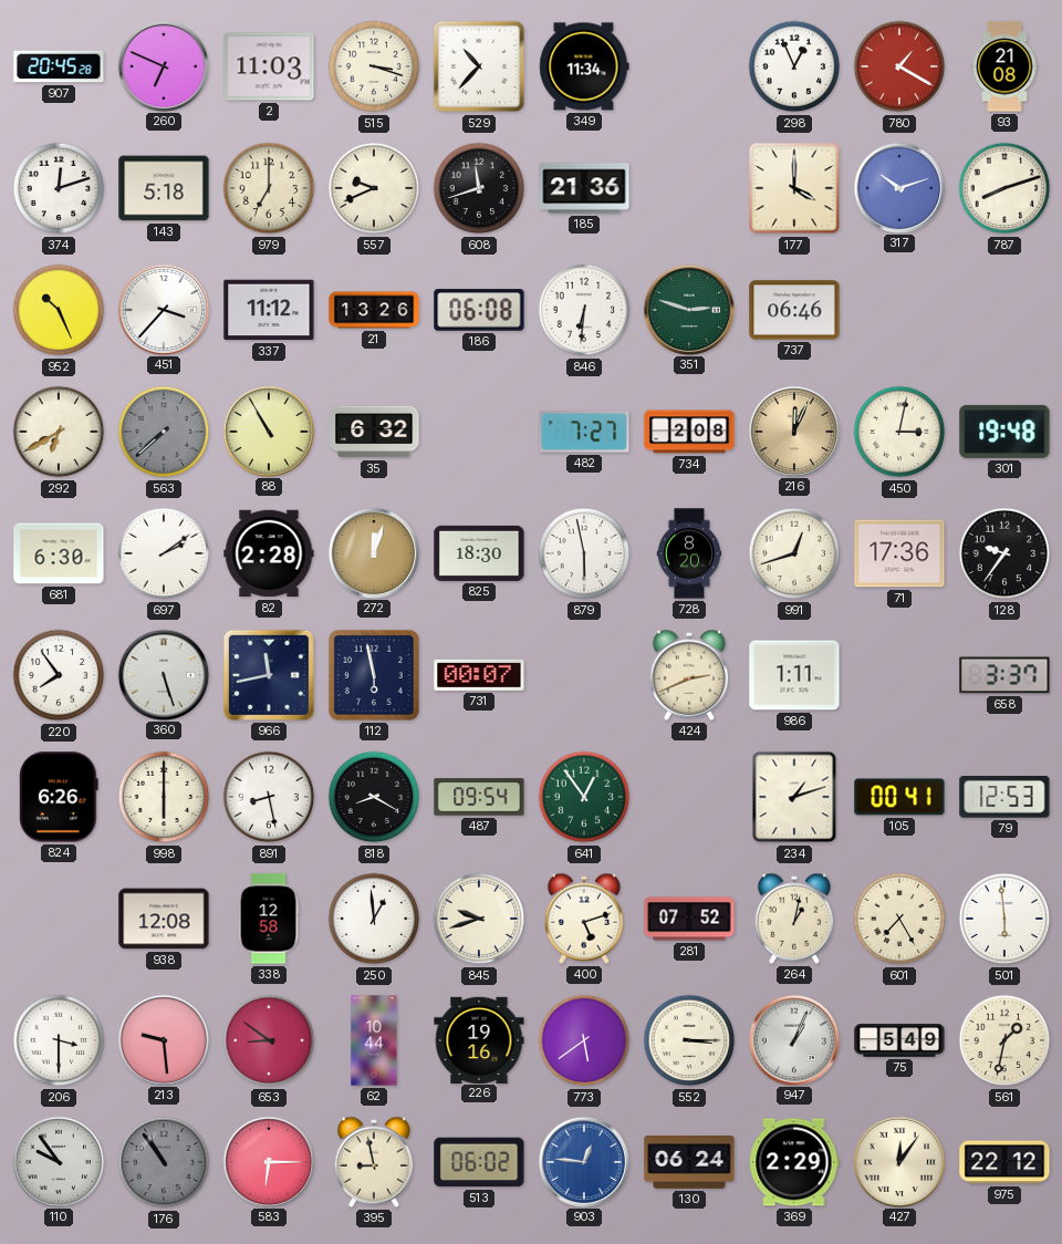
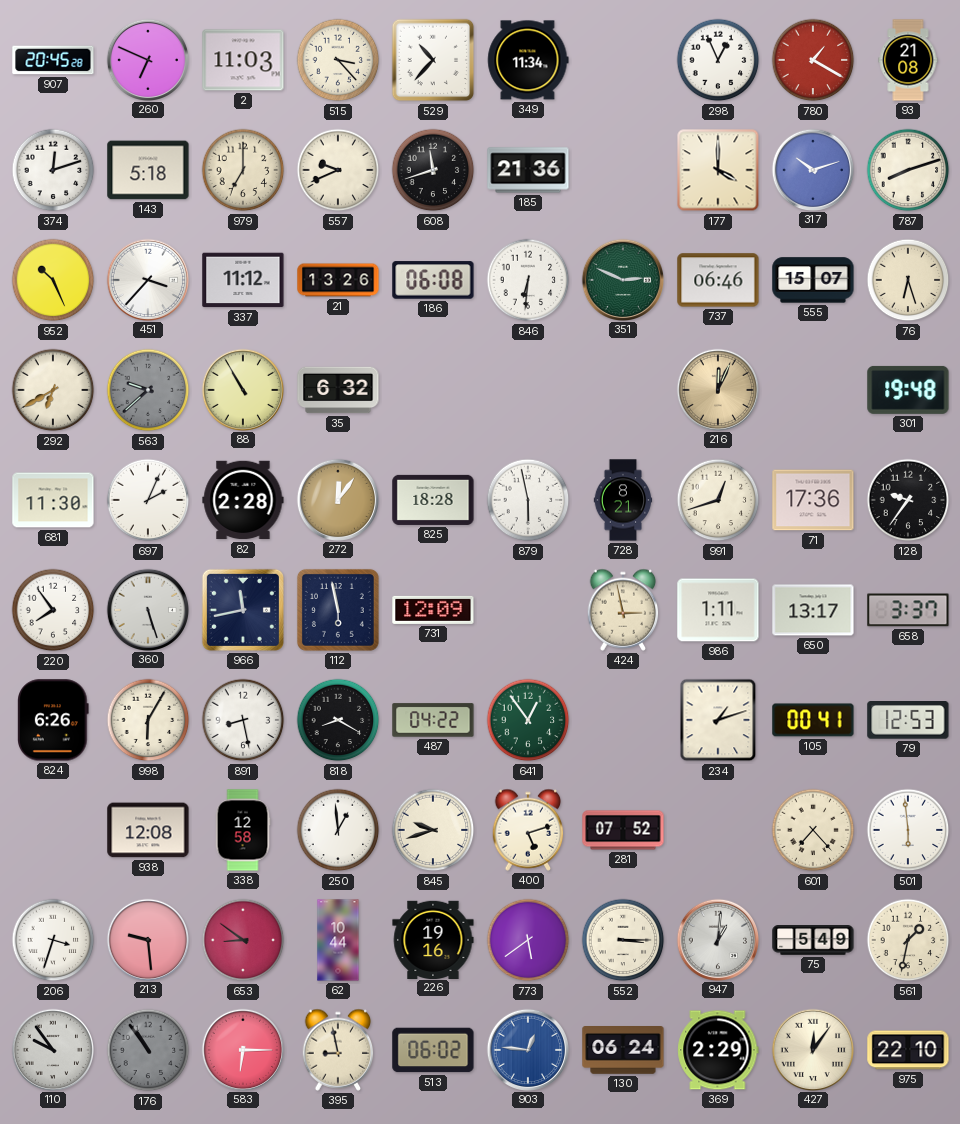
515: 3:18 -> 3:23
351: 2:48 -> 2:49
555: none -> 15:07
76: none -> 6:27
563: 7:38 -> 9:38
482: 7:27 -> none
734: 2:08 -> none
450: 3:02 -> none
681: 6:30 -> 11:30
697: 2:09 -> 2:04
272: 12:03 -> 12:06
825: 18:30 -> 18:28
728: 8:20 -> 8:21
731: 00:07 -> 12:09
424: 2:41 -> 2:58
650: none -> 13:17
998: 6:00 -> 6:05
487: 09:54 -> 04:22
264: 1:02 -> none
601: 7:25 -> 7:23
206: 3:30 -> 3:33
947: 1:04 -> 1:01
975: 22:12 -> 22:10
